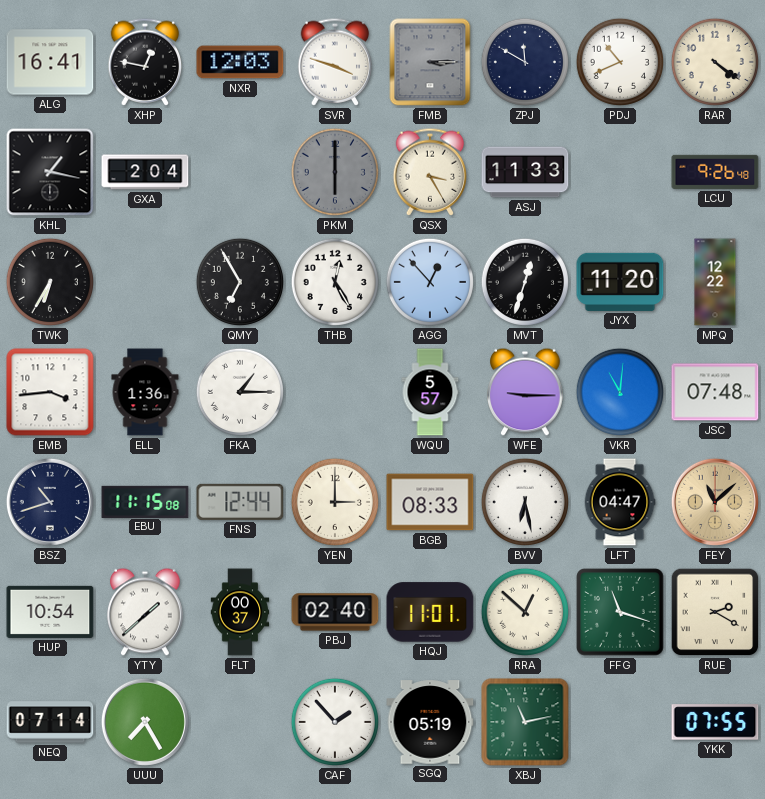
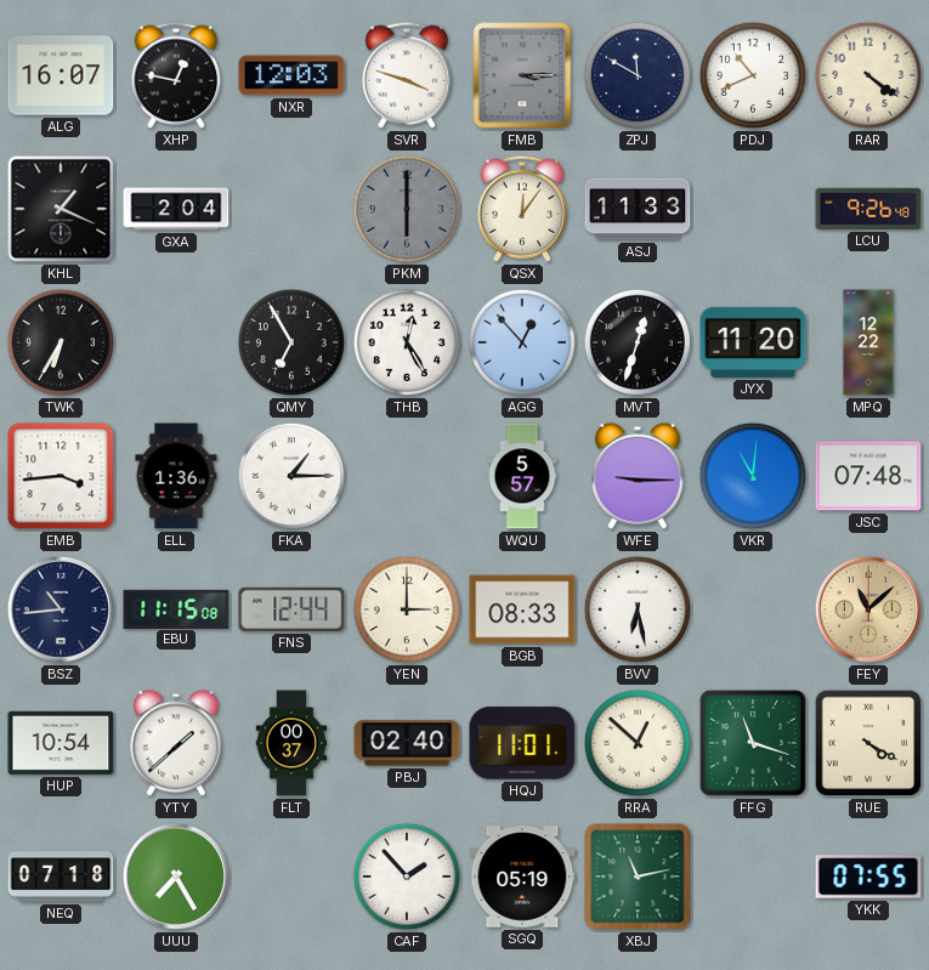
ALG: 16:41 -> 16:07
KHL: 1:17 -> 1:19
QSX: 3:25 -> 12:06
BSZ: 10:42 -> 10:44
LFT: 04:47 -> none
RUE: 2:20 -> 4:20
NEQ: 07:14 -> 07:18
